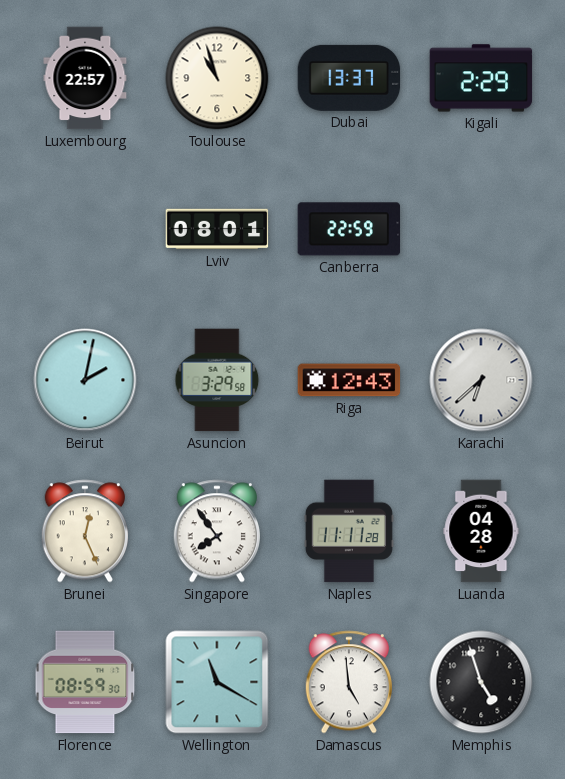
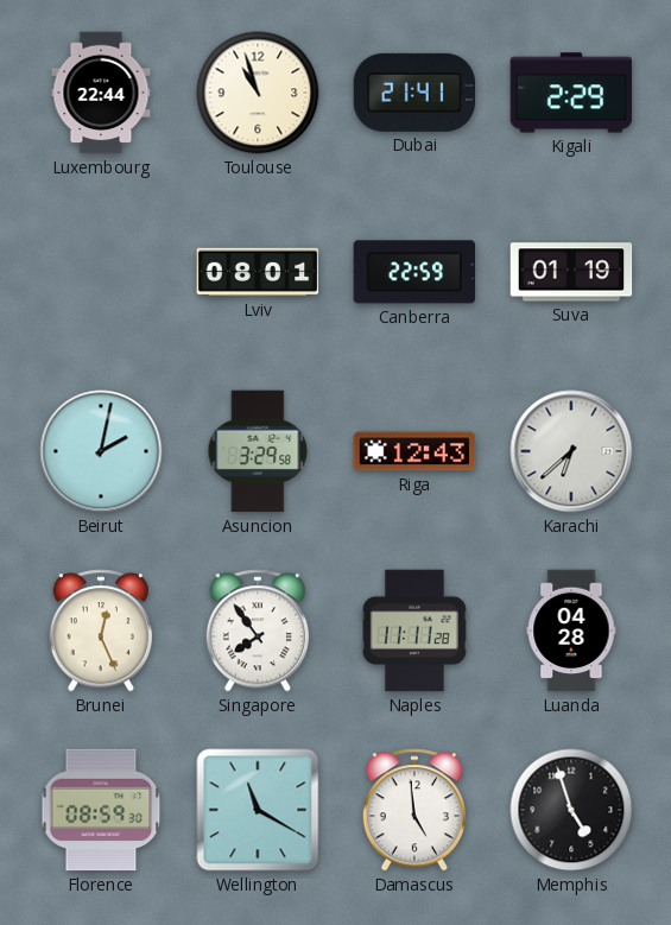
Luxembourg: 22:57 -> 22:44
Dubai: 13:37 -> 21:41
Suva: none -> 01:19
